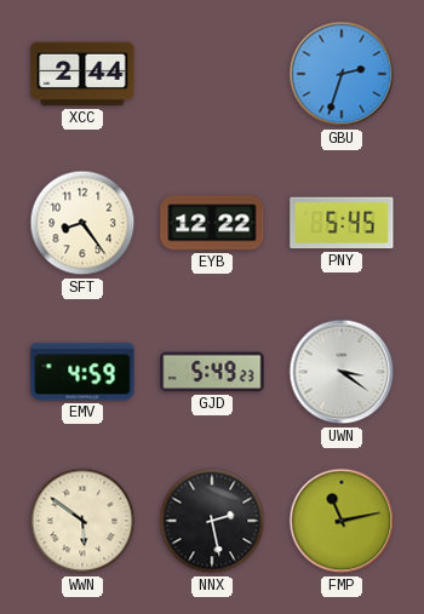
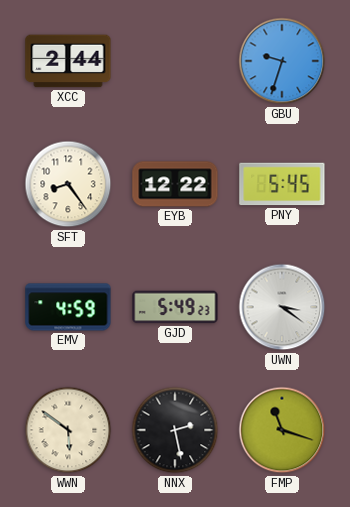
GBU: 2:33 -> 9:33
FMP: 11:13 -> 11:18
